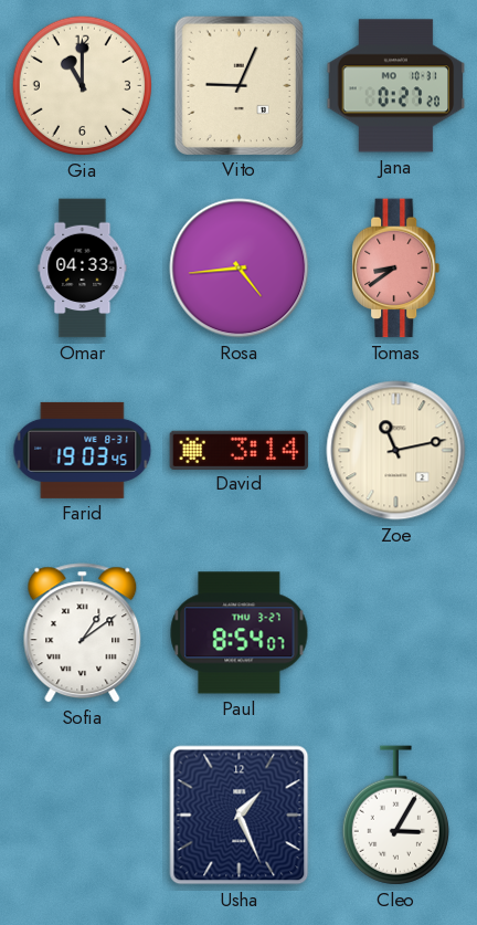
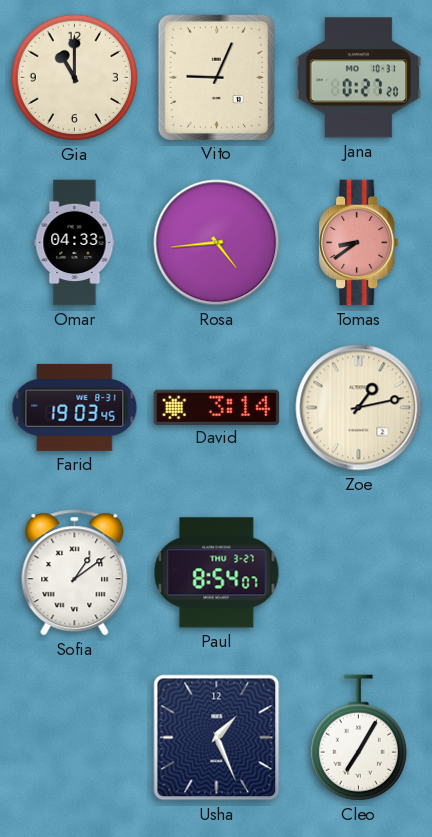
Zoe: 11:13 -> 1:13
Cleo: 3:05 -> 7:05
